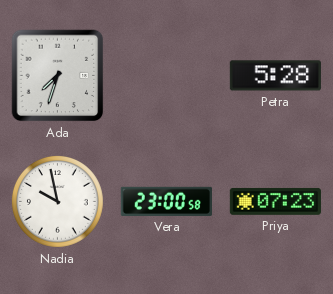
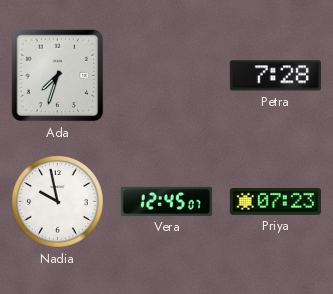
Petra: 5:28 -> 7:28
Vera: 23:00 -> 12:45
